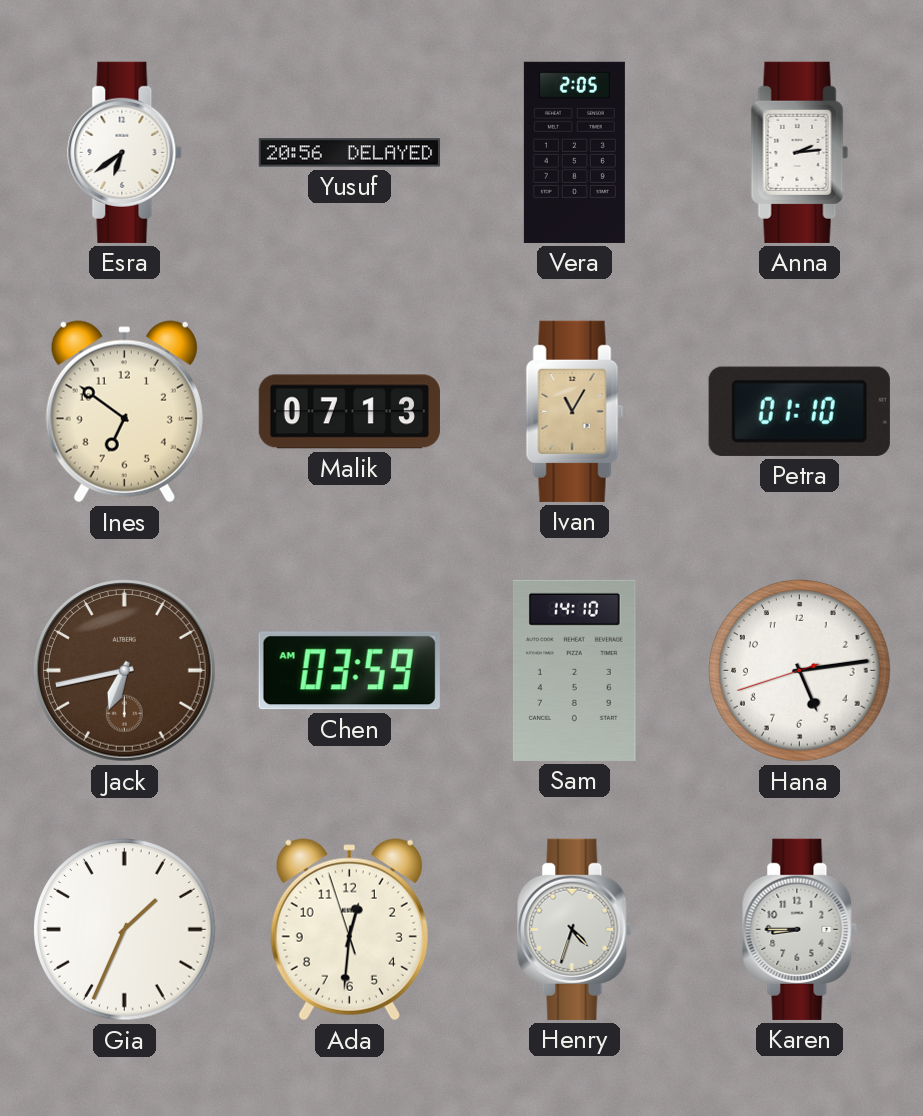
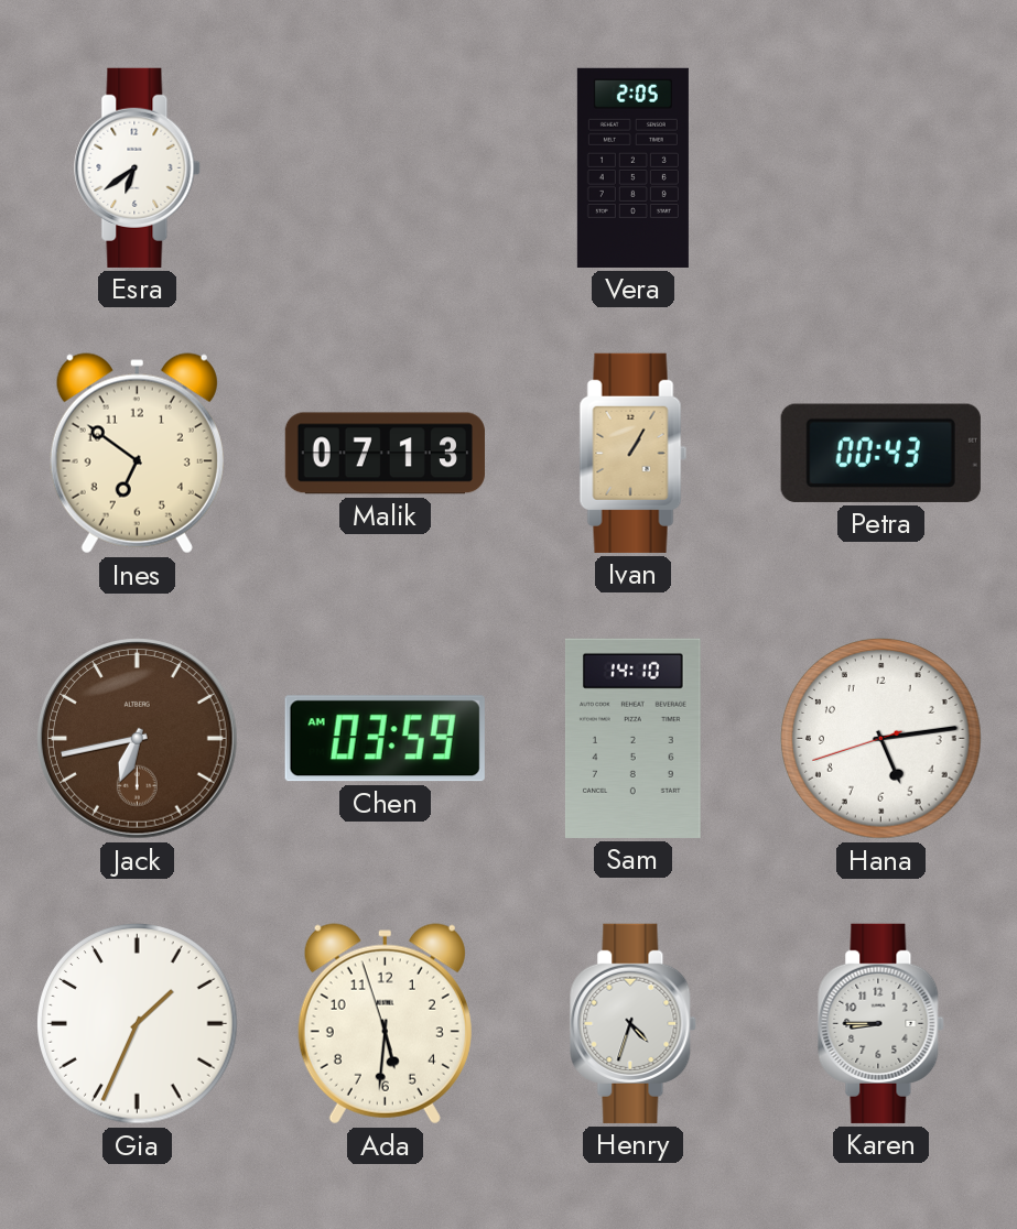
Yusuf: 20:56 -> none
Anna: 2:14 -> none
Ivan: 11:05 -> 1:05
Petra: 01:10 -> 00:43
Ada: 12:30 -> 5:30
